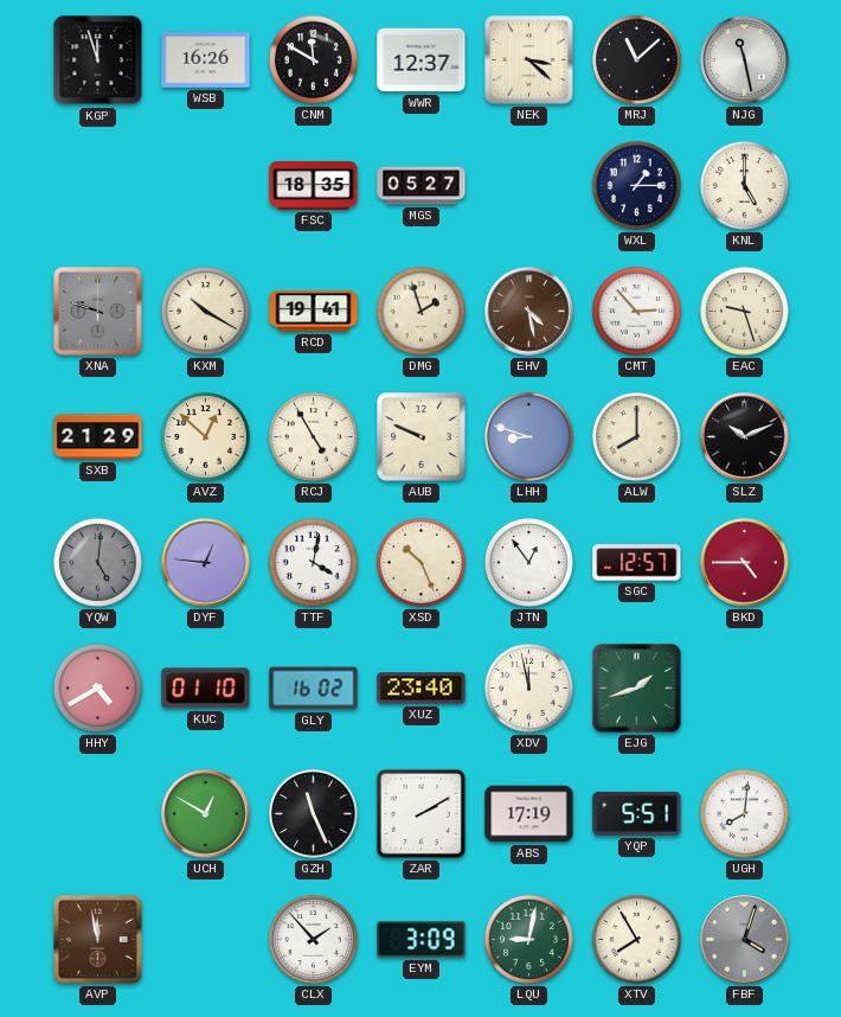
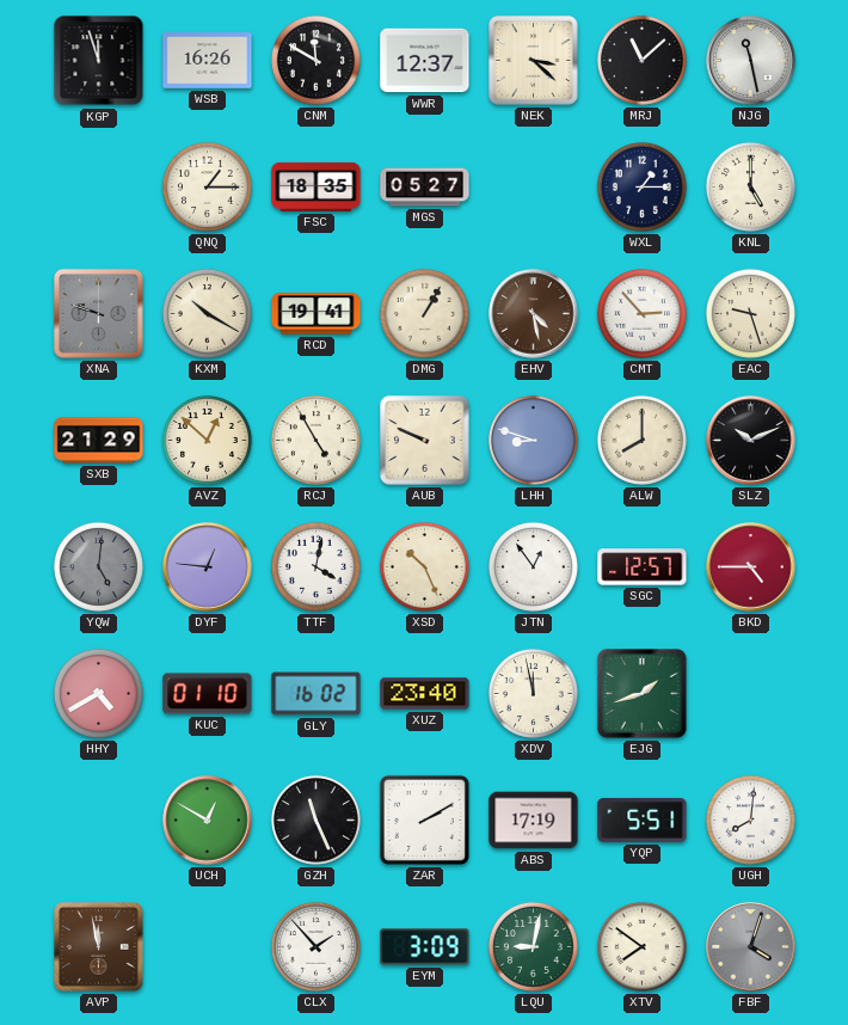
QNQ: none -> 1:15
DMG: 1:57 -> 1:05
XTV: 7:55 -> 7:51
